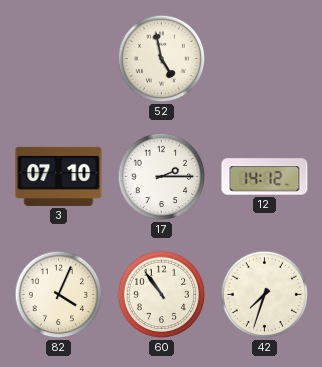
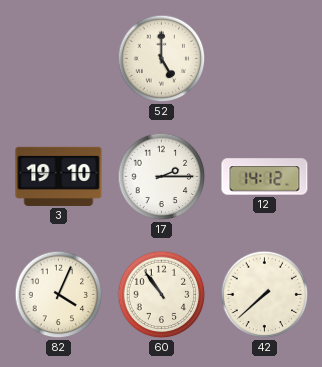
52: 4:58 -> 5:00
3: 07:10 -> 19:10
42: 7:33 -> 7:38
